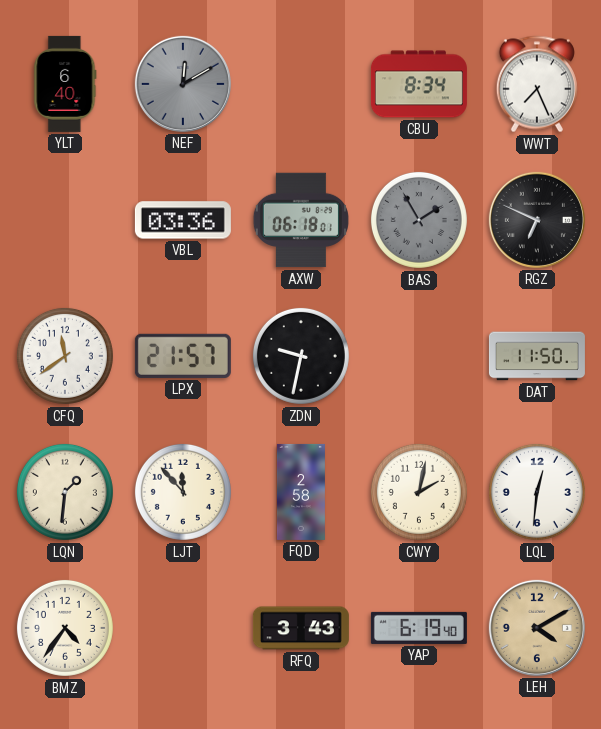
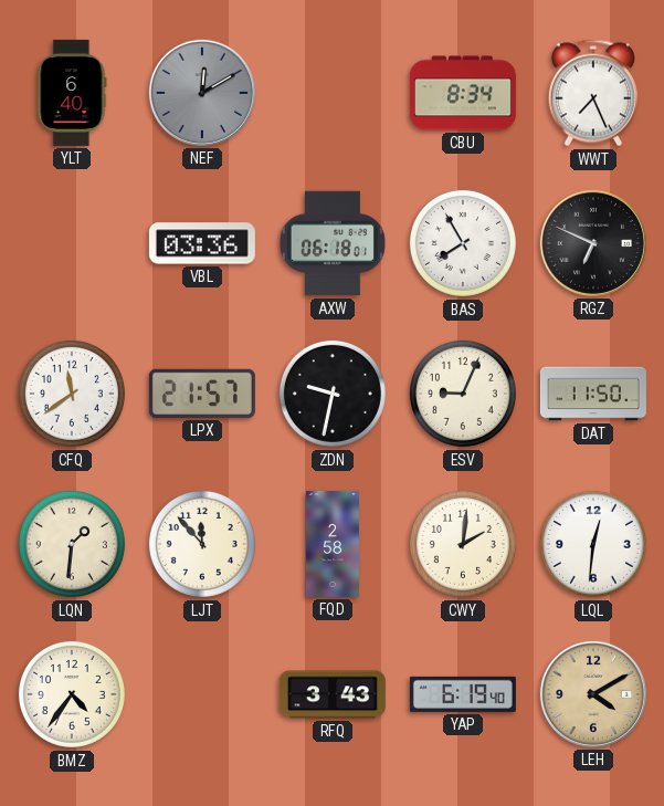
BAS: 1:55 -> 7:55
BAS dial: grey -> white
ESV: none -> 9:04
CWY: 2:02 -> 2:01
